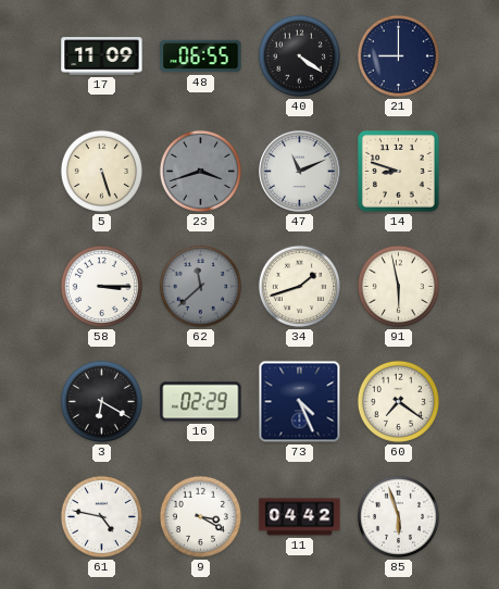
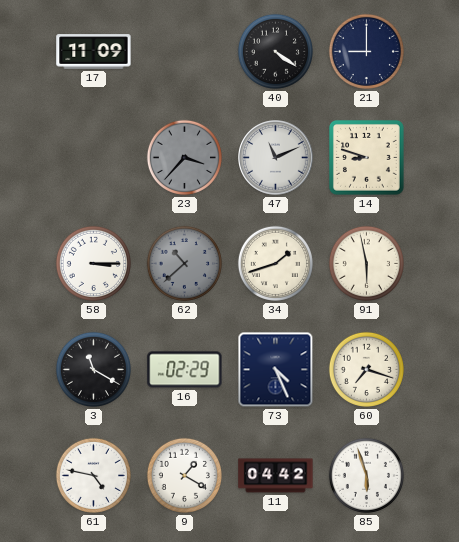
48: 06:55 -> none
5: 5:27 -> none
23: 3:42 -> 3:37
62: 11:38 -> 10:38
3: 6:20 -> 11:20
60: 7:21 -> 7:18
9: 3:20 -> 1:20
